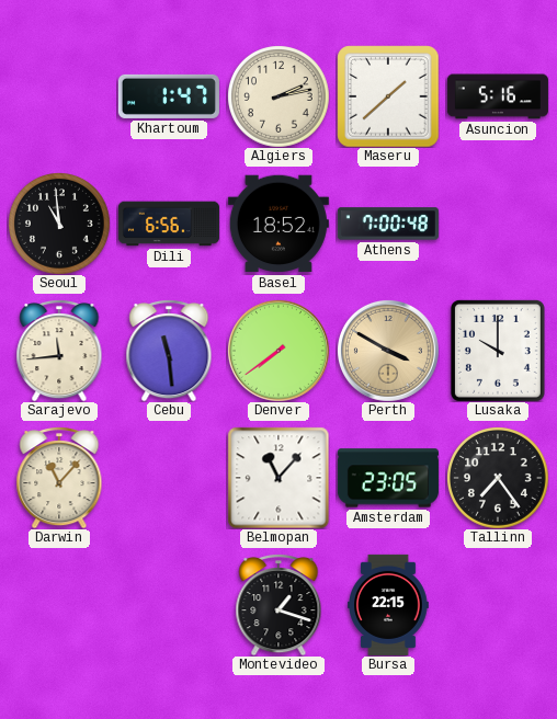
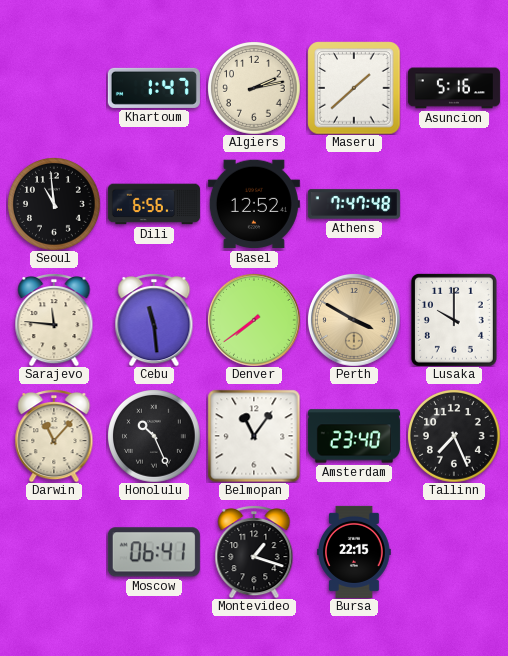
Basel: 18:52 -> 12:52
Athens: 7:00 -> 7:47
Sarajevo: 11:44 -> 11:46
Honolulu: none -> 10:26
Belmopan: 11:07 -> 11:06
Amsterdam: 23:05 -> 23:40
Tallinn: 7:24 -> 7:26
Moscow: none -> 06:41
